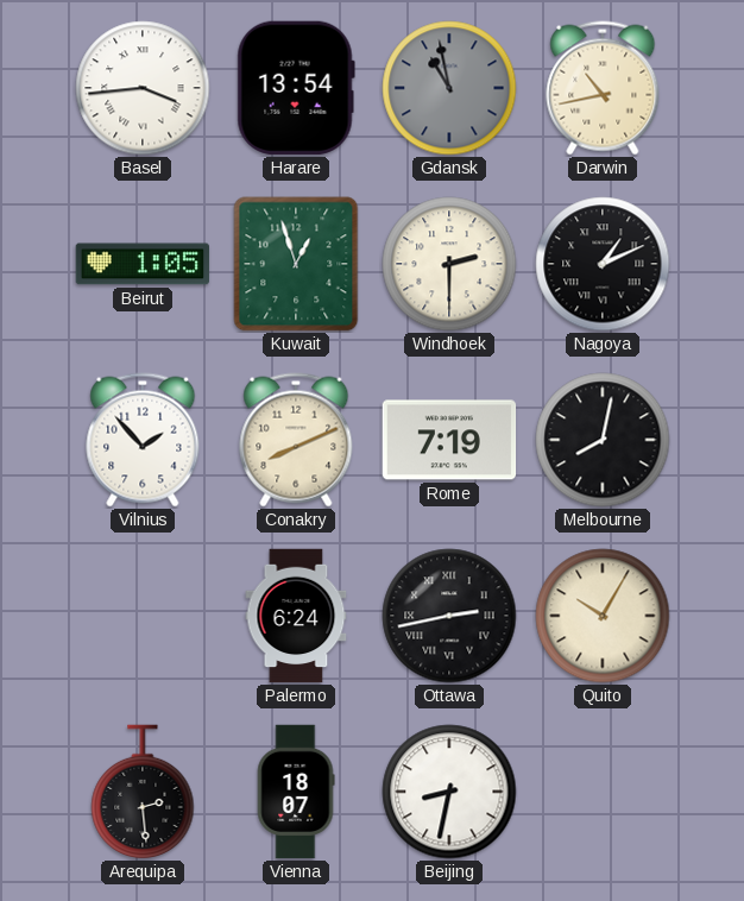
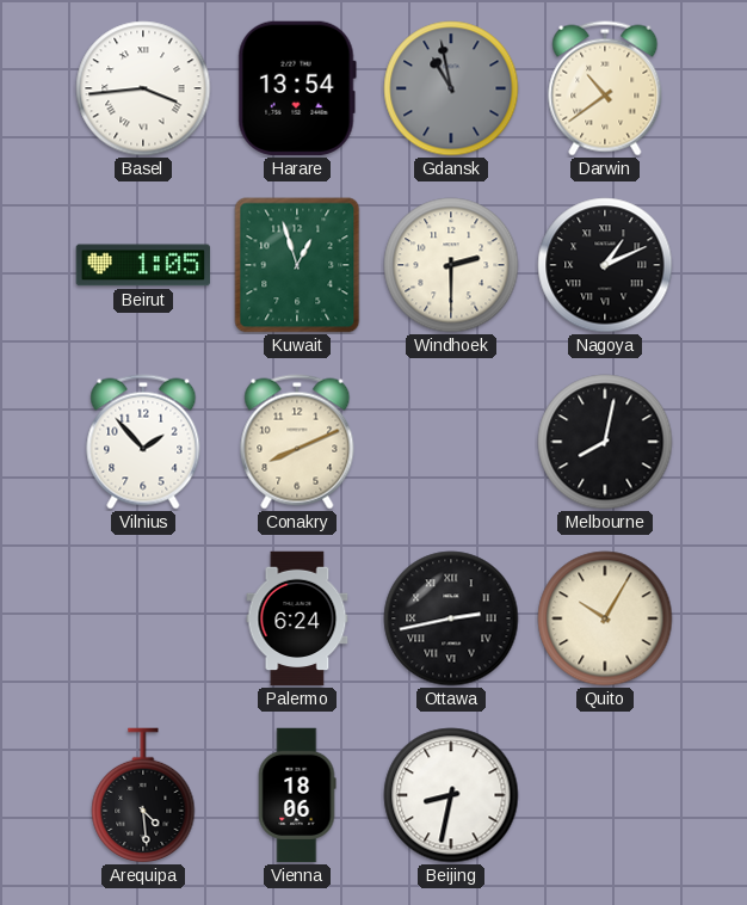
Darwin: 10:43 -> 10:39
Rome: 7:19 -> none
Arequipa: 2:29 -> 4:29
Vienna: 18:07 -> 18:06
